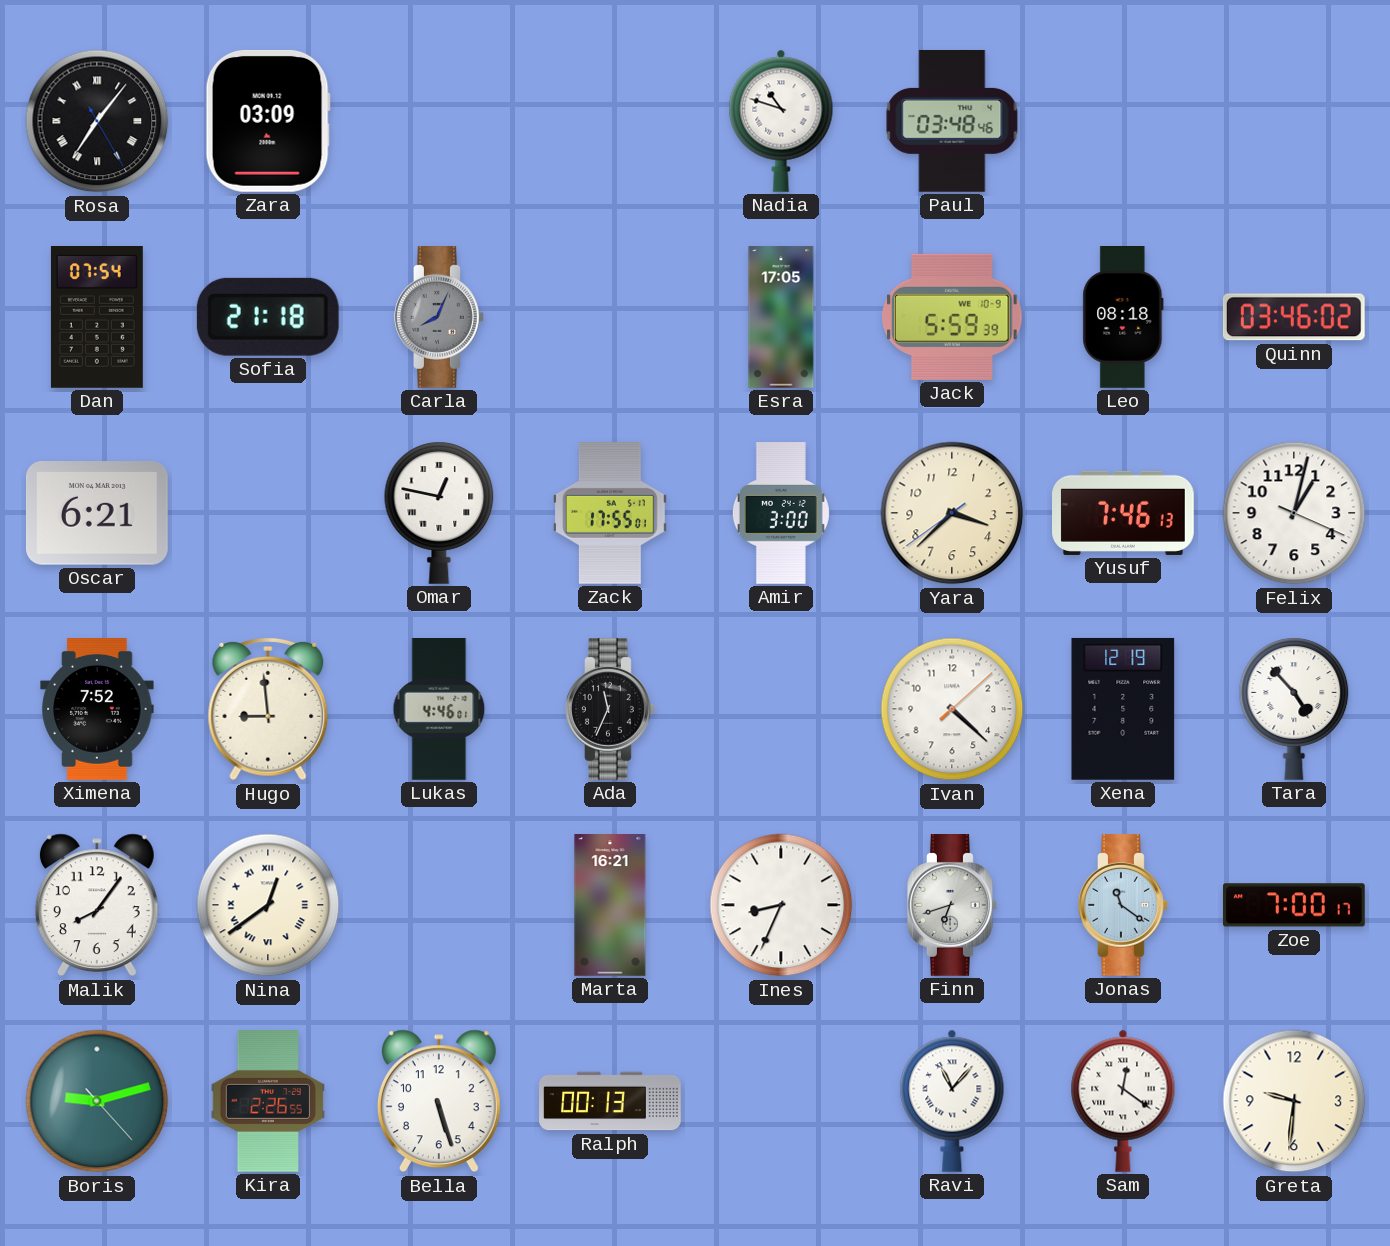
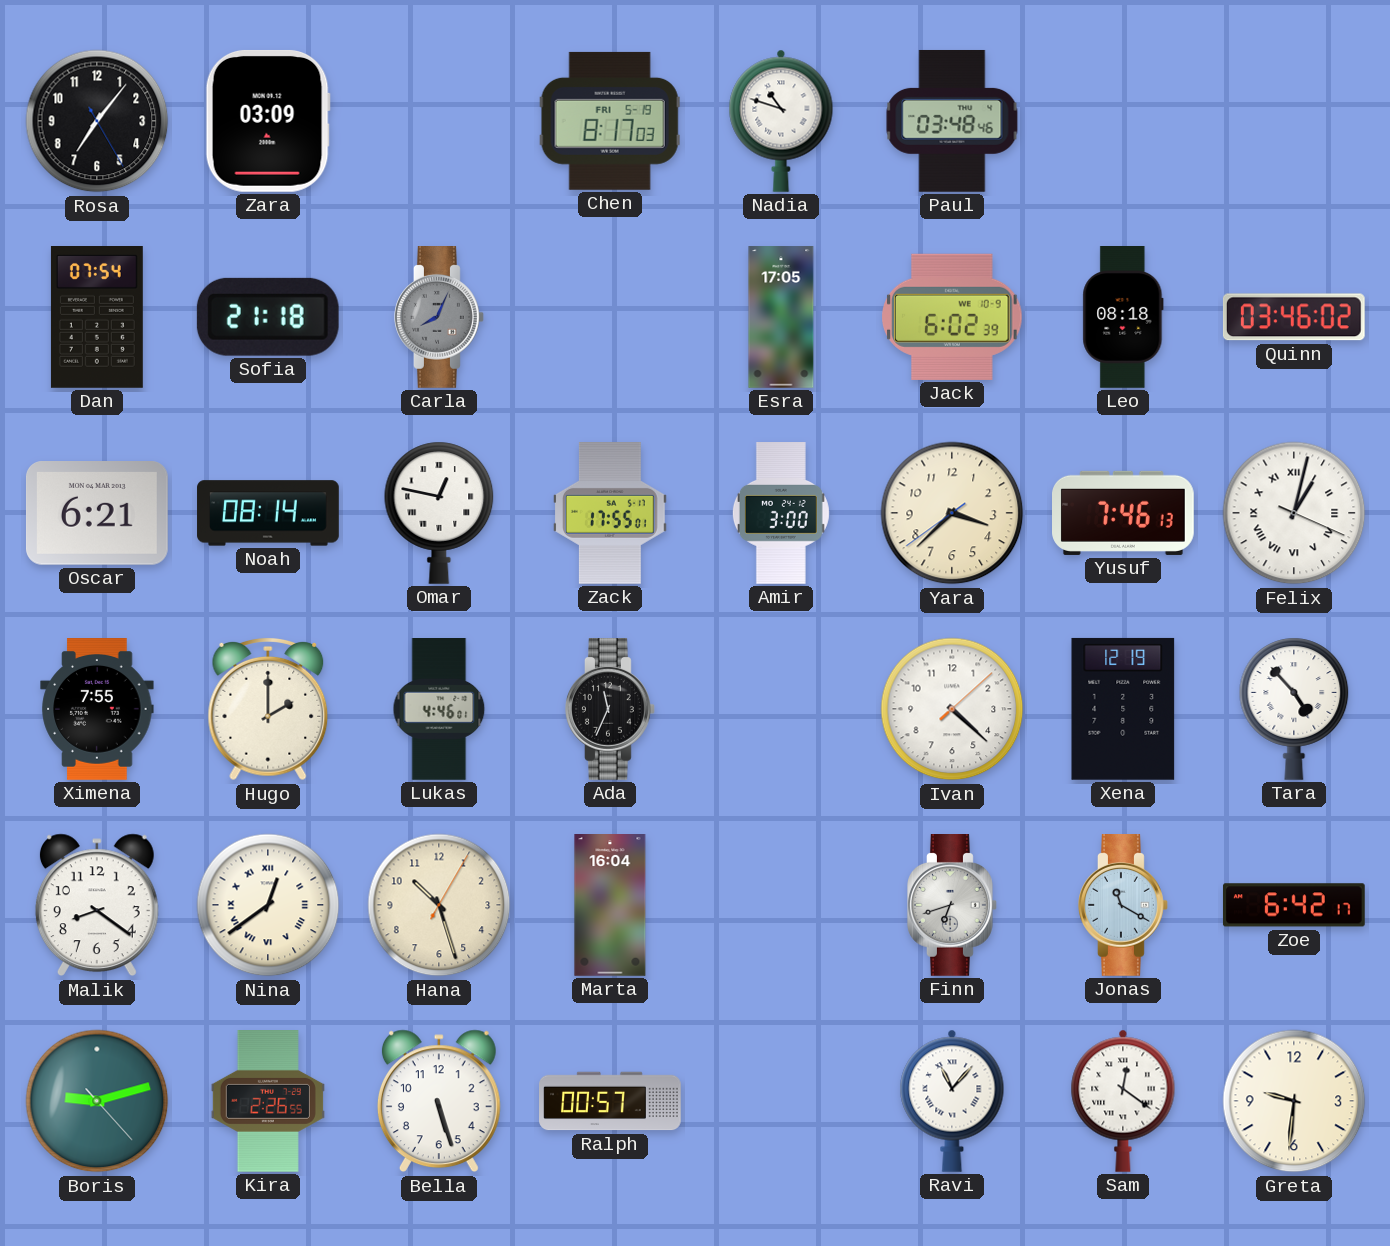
Rosa numerals: Roman -> Arabic
Chen: none -> 8:17
Jack: 5:59 -> 6:02
Noah: none -> 08:14
Felix numerals: Arabic -> Roman
Ximena: 7:52 -> 7:55
Hugo: 8:59 -> 2:00
Malik: 8:06 -> 8:21
Hana: none -> 10:27
Marta: 16:21 -> 16:04
Ines: 8:34 -> none
Jonas: 11:21 -> 11:20
Zoe: 7:00 -> 6:42
Ralph: 00:13 -> 00:57
